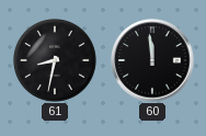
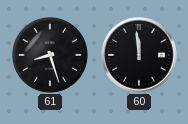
61: 8:32 -> 8:27
